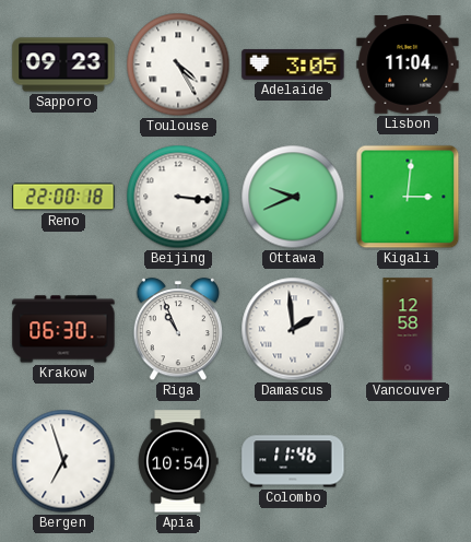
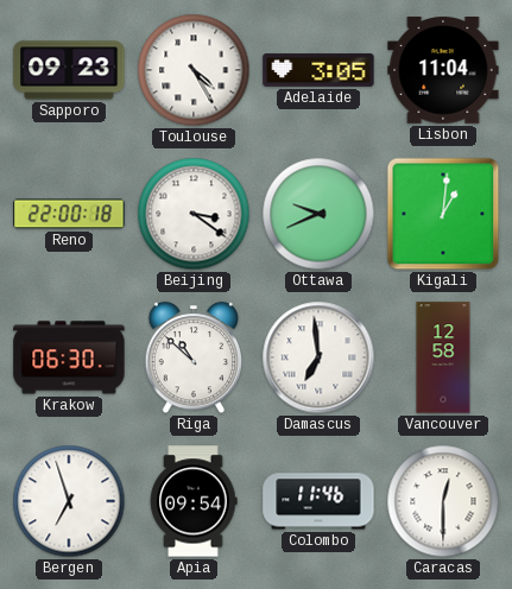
Beijing: 3:16 -> 3:21
Kigali: 3:01 -> 1:01
Riga: 10:56 -> 10:52
Damascus: 1:59 -> 6:59
Apia: 10:54 -> 09:54
Caracas: none -> 12:30
